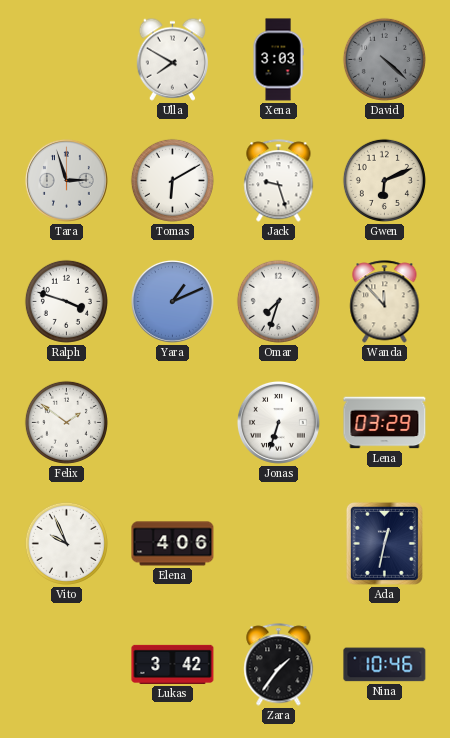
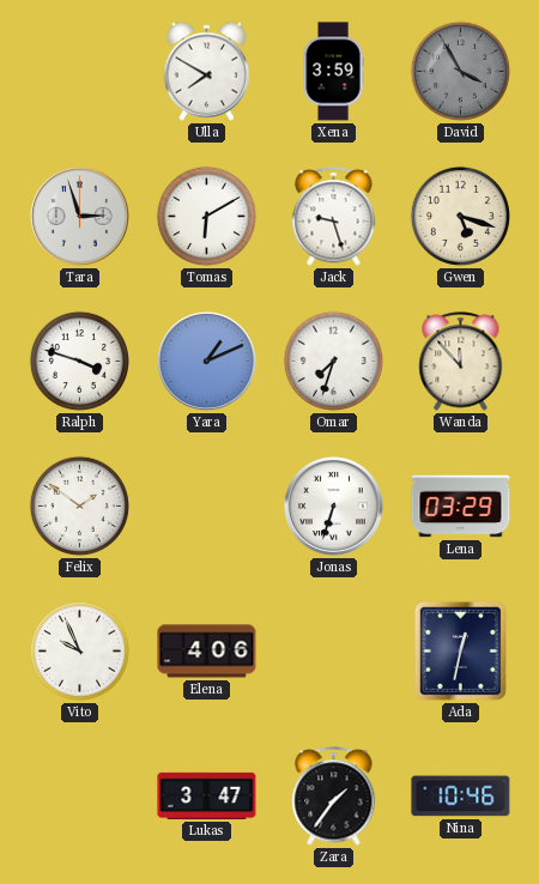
Xena: 3:03 -> 3:59
David: 4:22 -> 3:55
Gwen: 6:11 -> 5:18
Lukas: 3:42 -> 3:47
